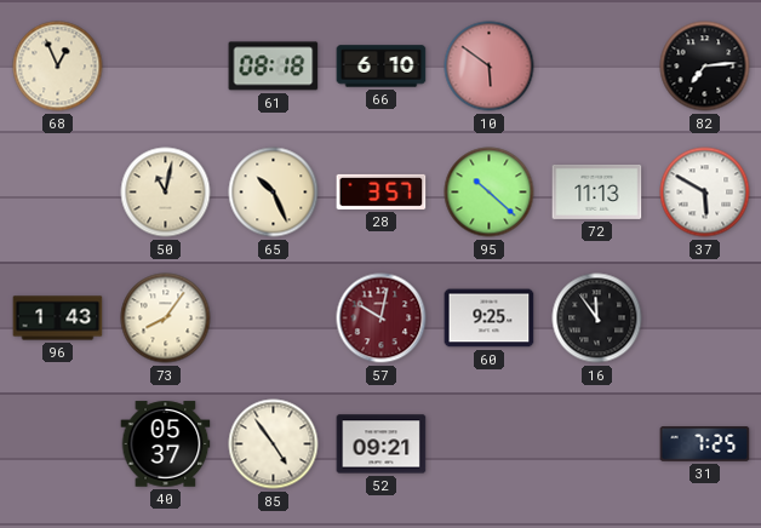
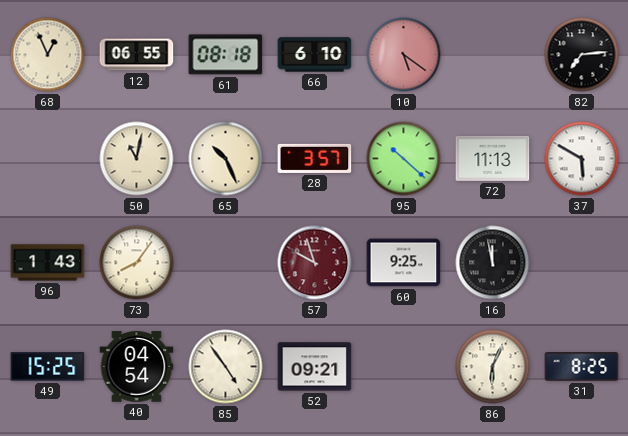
12: none -> 06:55
10: 5:51 -> 5:21
57: 10:02 -> 9:57
16: 11:54 -> 11:58
49: none -> 15:25
40: 05:37 -> 04:54
86: none -> 6:04
31: 7:25 -> 8:25
